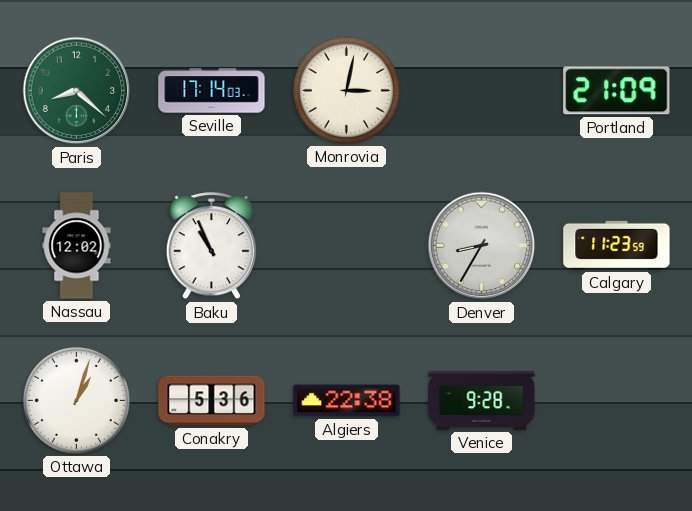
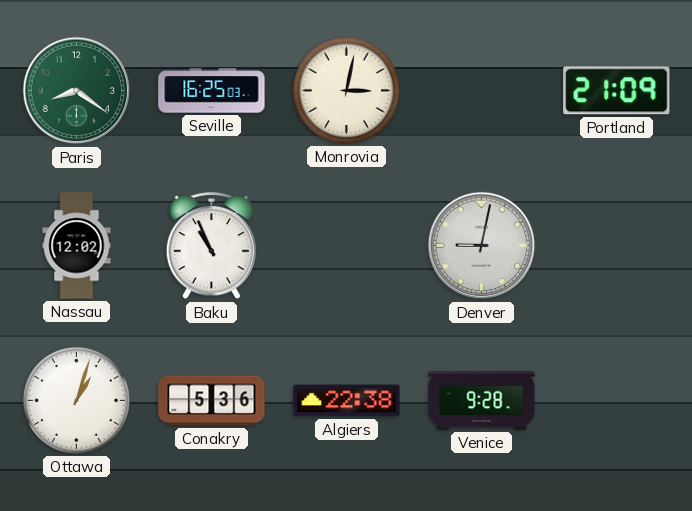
Paris: 8:22 -> 8:21
Seville: 17:14 -> 16:25
Denver: 8:35 -> 9:02
Calgary: 11:23 -> none
